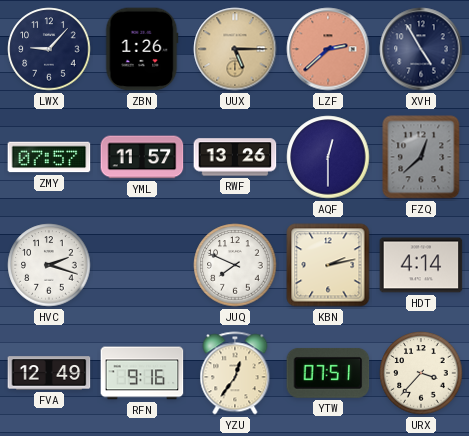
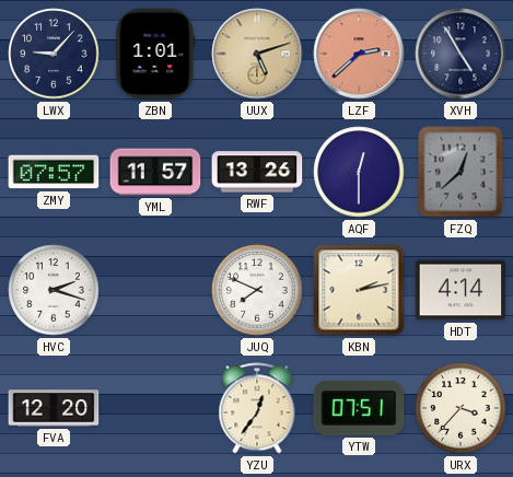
ZBN: 1:26 -> 1:01
UUX: 5:15 -> 5:12
FVA: 12:49 -> 12:20
RFN: 9:16 -> none
